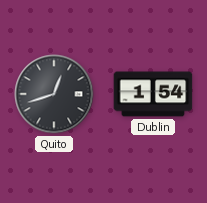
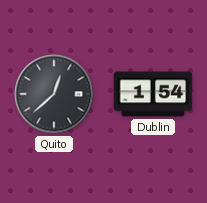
Quito: 12:42 -> 12:38
